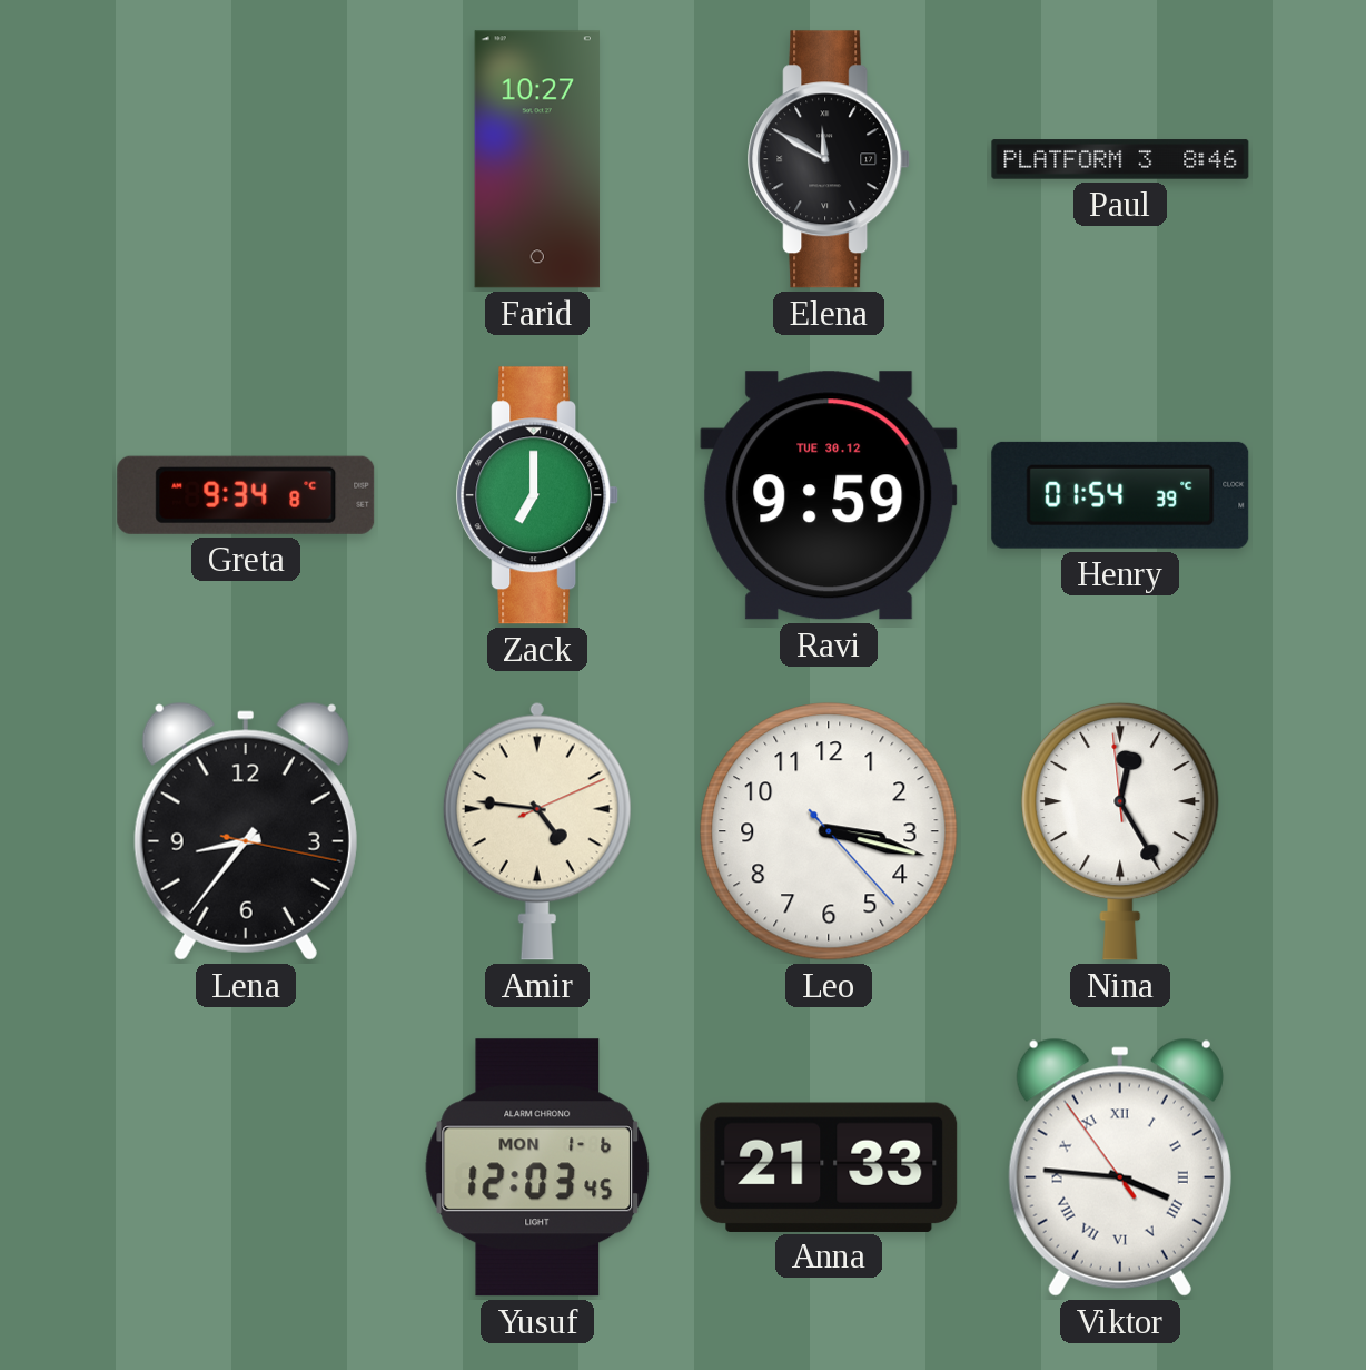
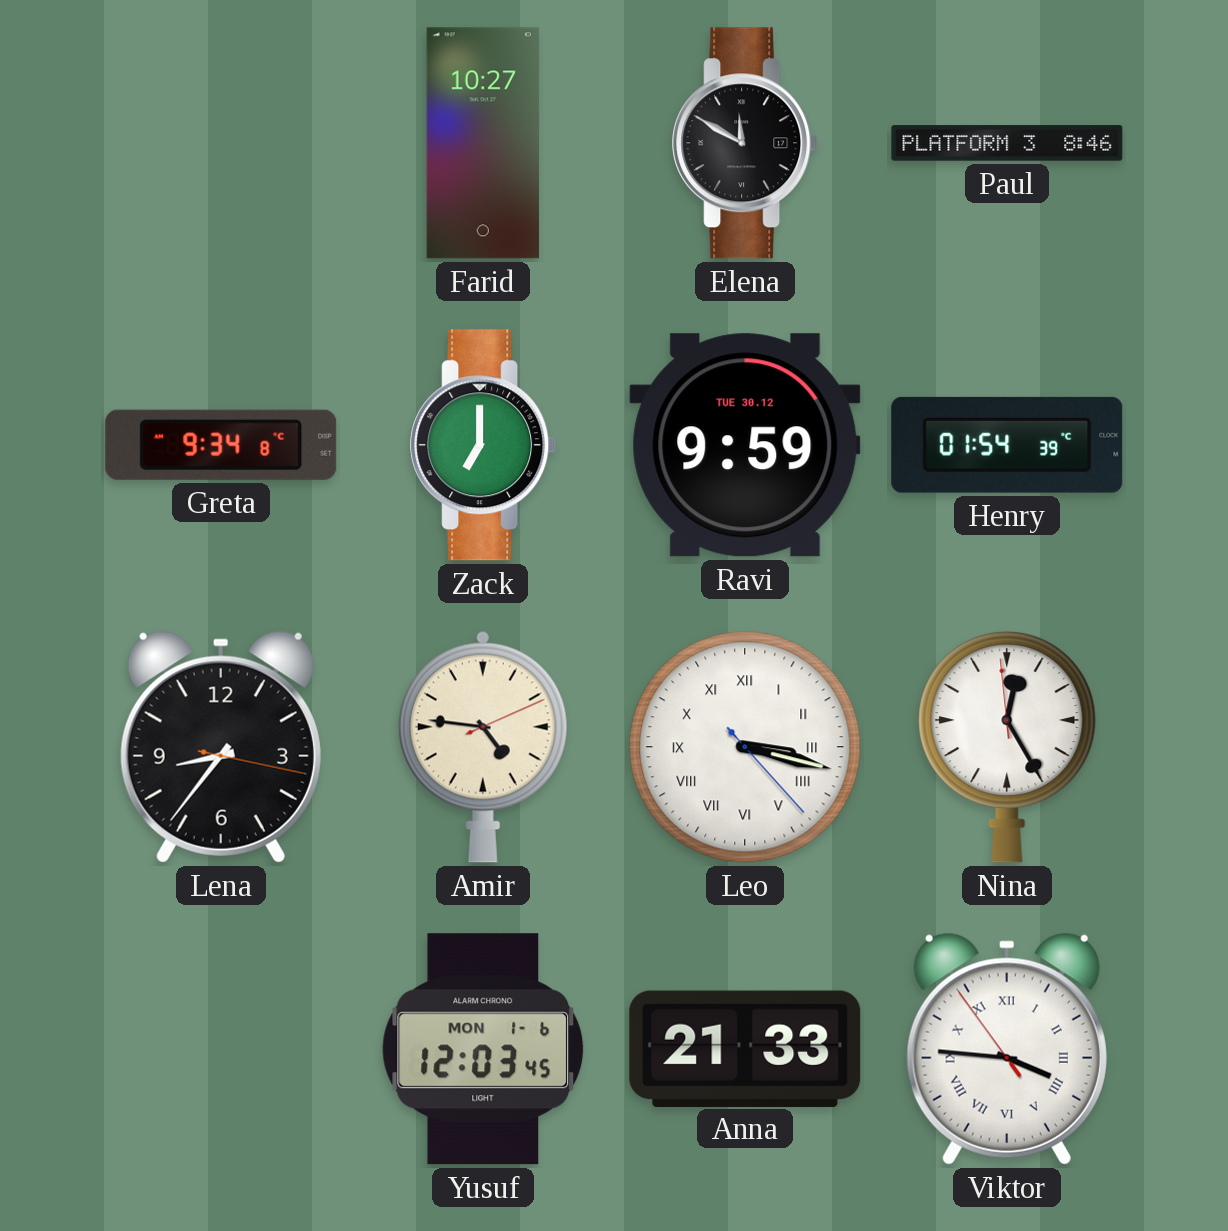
Leo numerals: Arabic -> Roman
